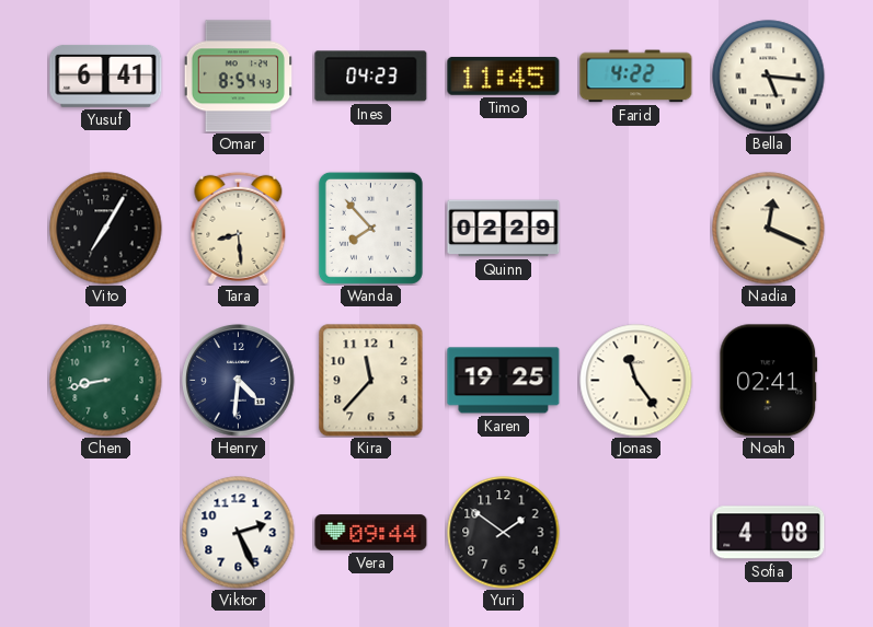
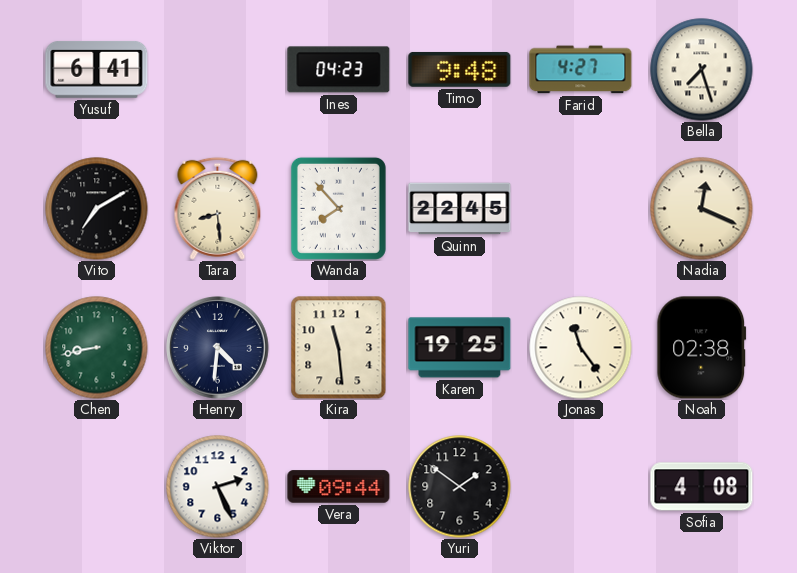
Omar: 8:54 -> none
Timo: 11:45 -> 9:48
Farid: 4:22 -> 4:27
Bella: 5:16 -> 7:27
Vito: 7:05 -> 7:10
Quinn: 02:29 -> 22:45
Kira: 11:37 -> 11:29
Noah: 02:41 -> 02:38
